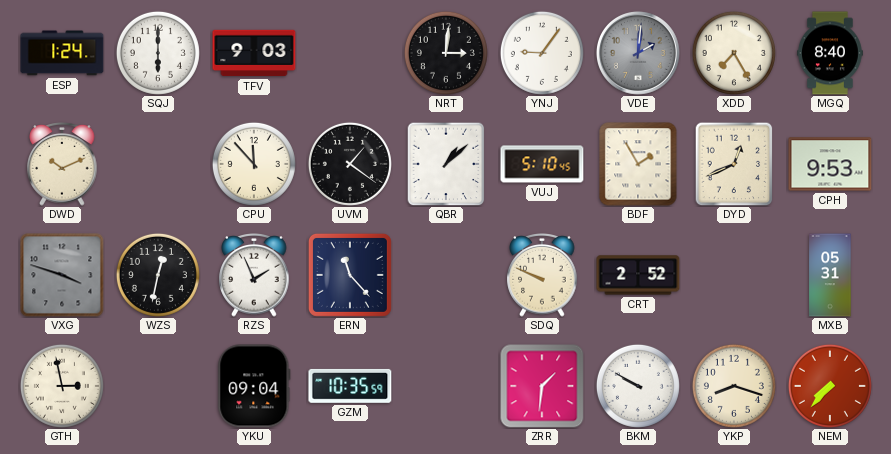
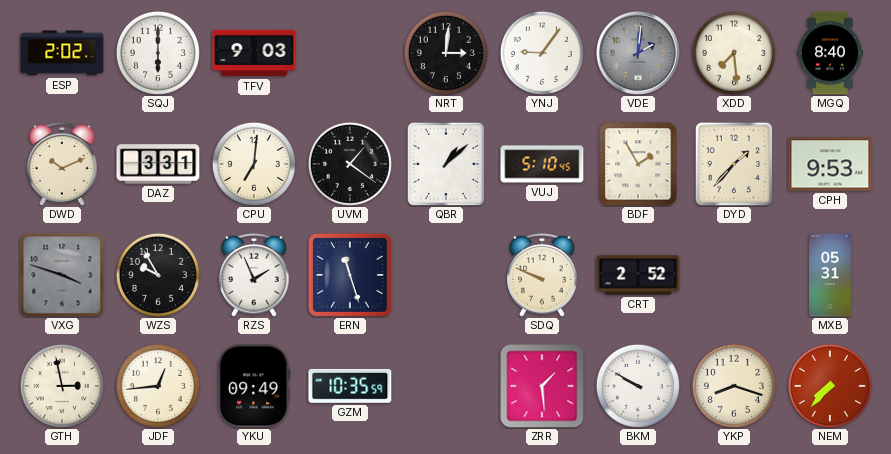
ESP: 1:24 -> 2:02
XDD: 7:25 -> 7:29
DAZ: none -> 3:31
CPU: 11:53 -> 7:01
DYD: 12:41 -> 1:37
WZS: 12:32 -> 9:55
ERN: 11:23 -> 11:27
JDF: none -> 12:44
YKU: 09:04 -> 09:49
ZRR: 1:31 -> 1:29
